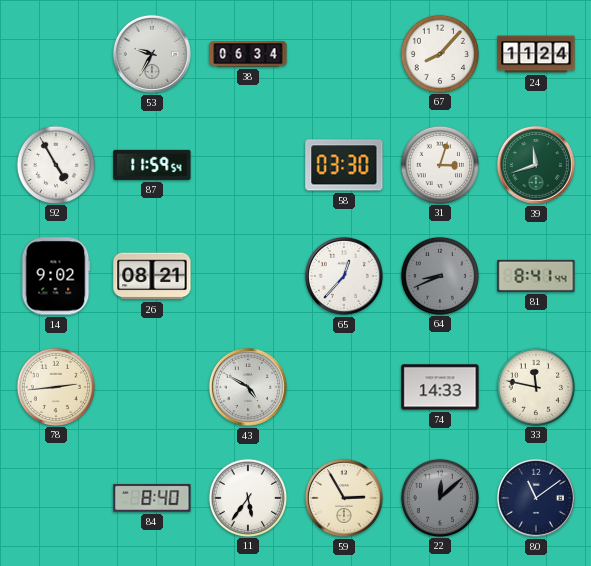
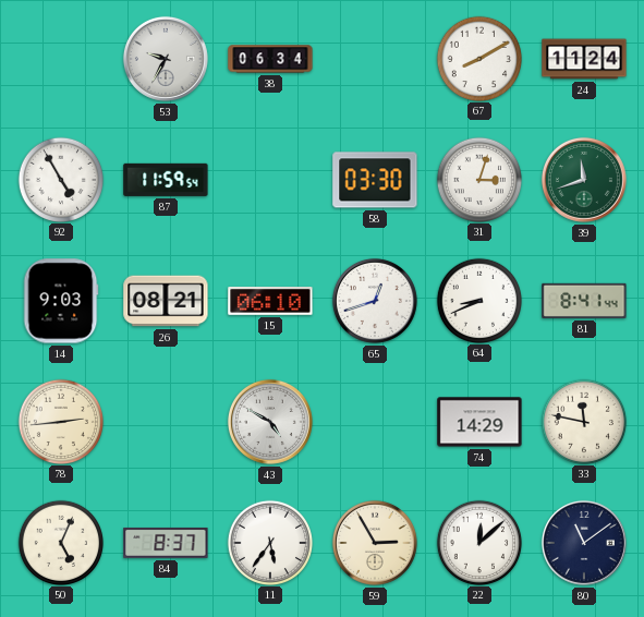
67: 8:07 -> 8:10
14: 9:02 -> 9:03
15: none -> 06:10
65: 12:37 -> 12:42
64 dial: grey -> white
74: 14:33 -> 14:29
50: none -> 5:04
84: 8:40 -> 8:37
22 dial: grey -> white
